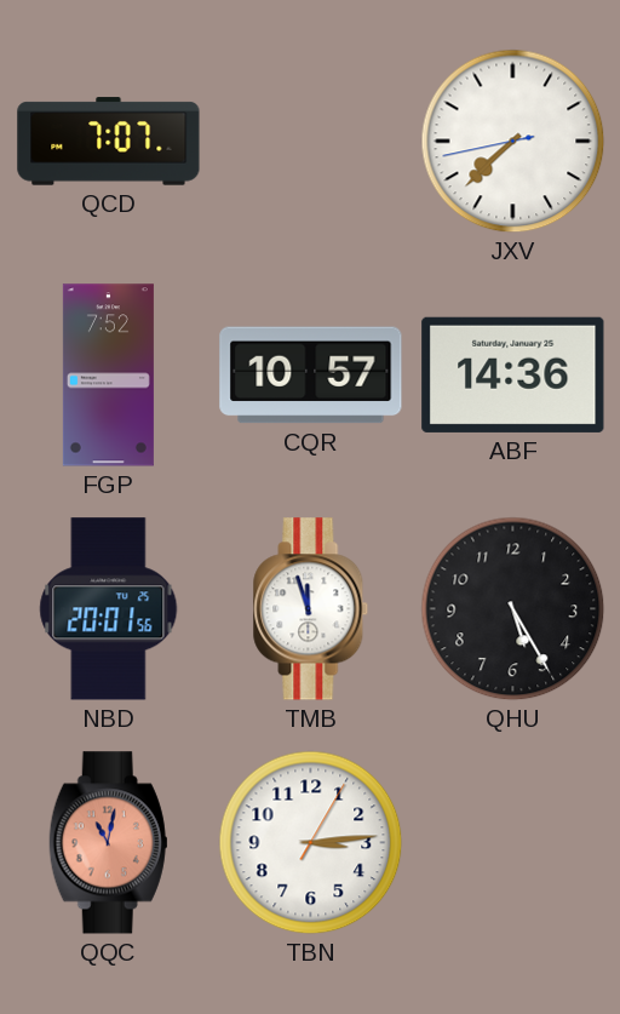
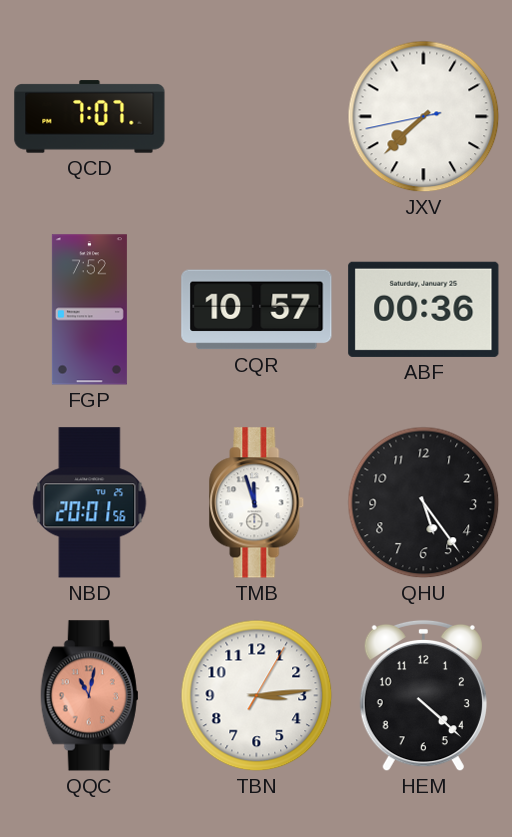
ABF: 14:36 -> 00:36
QHU: 5:25 -> 5:24
HEM: none -> 4:22
